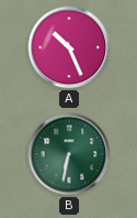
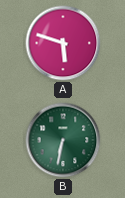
A: 10:26 -> 5:48
